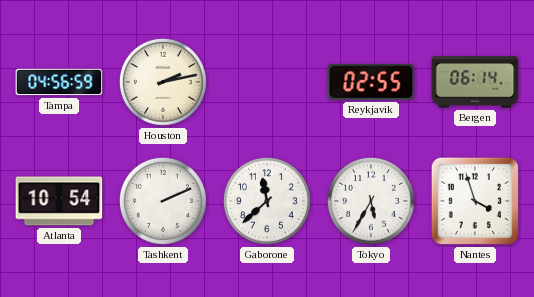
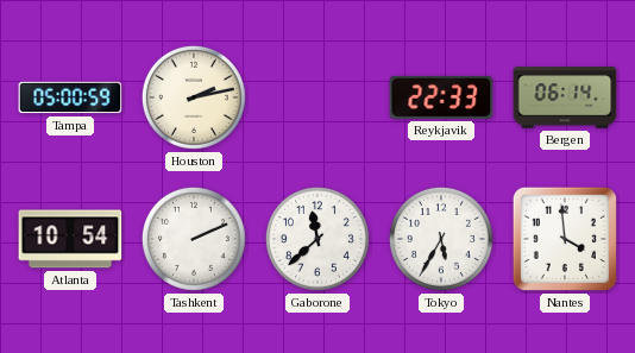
Tampa: 04:56 -> 05:00
Reykjavik: 02:55 -> 22:33
Nantes: 3:57 -> 3:59
